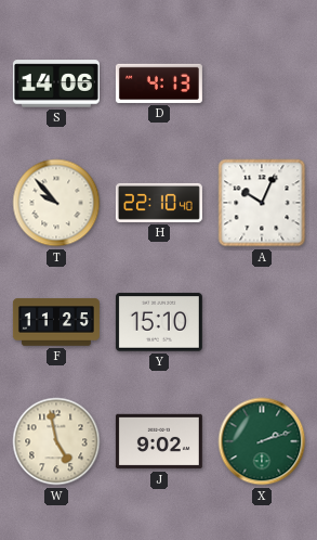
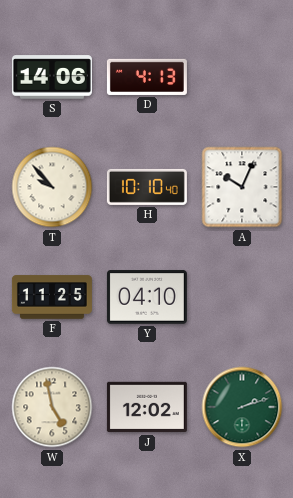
H: 22:10 -> 10:10
Y: 15:10 -> 04:10
J: 9:02 -> 12:02
